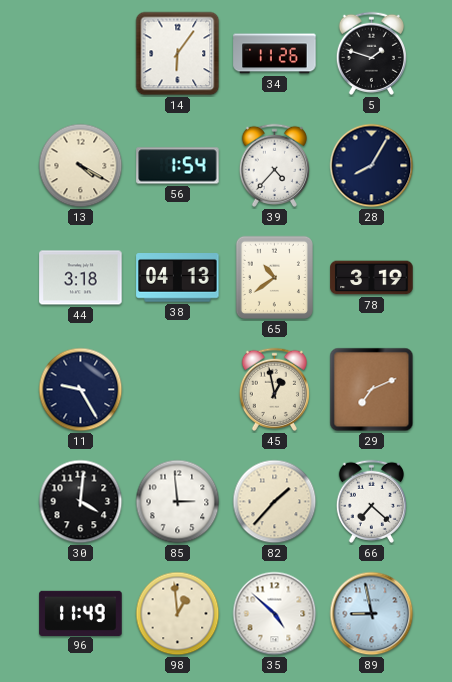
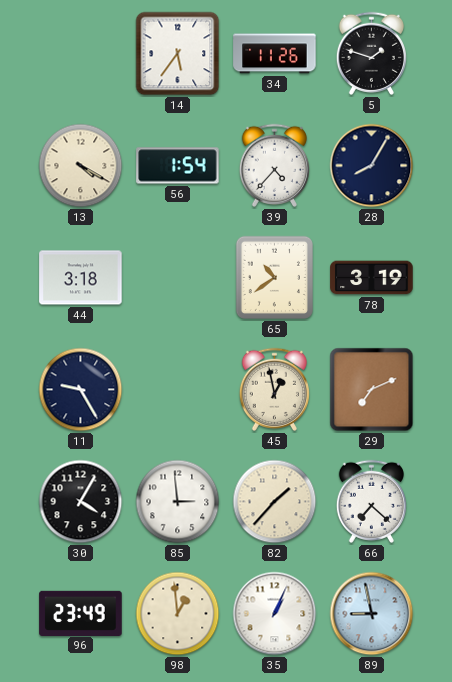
14: 6:06 -> 5:36
38: 04:13 -> none
30: 4:01 -> 4:05
96: 11:49 -> 23:49
35: 4:52 -> 1:04
